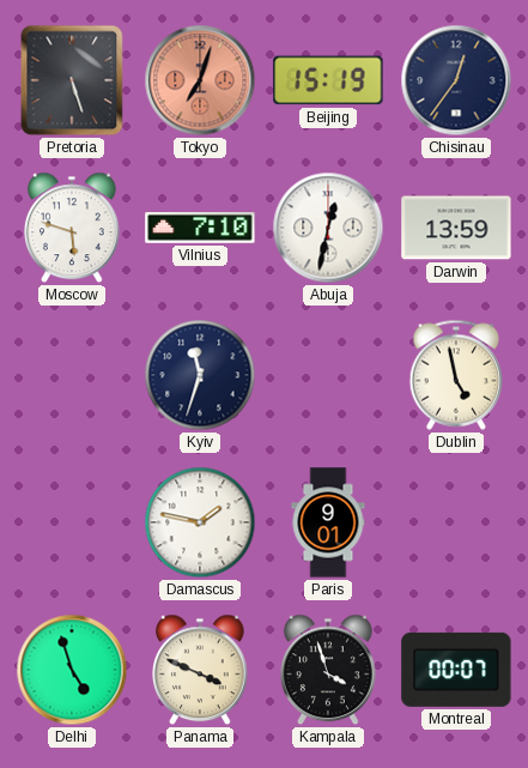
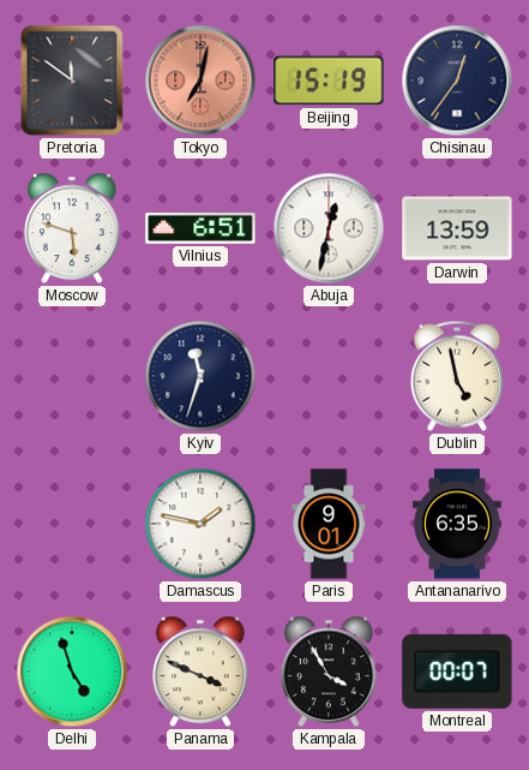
Pretoria: 5:27 -> 11:51
Tokyo: 7:03 -> 7:02
Vilnius: 7:10 -> 6:51
Antananarivo: none -> 6:35
Kampala: 3:57 -> 3:55
